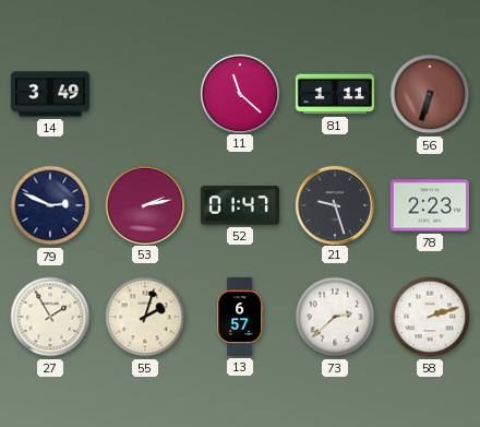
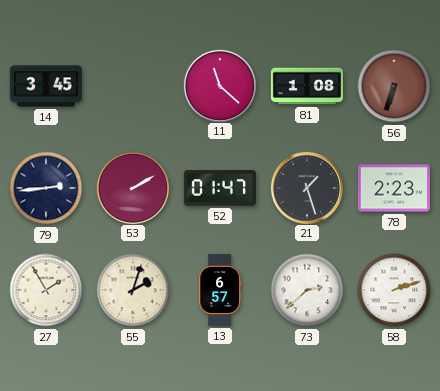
14: 3:49 -> 3:45
81: 1:11 -> 1:08
79: 2:49 -> 2:44
53: 2:13 -> 2:10
21: 9:27 -> 1:27
